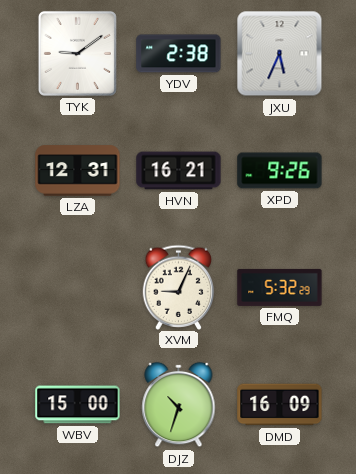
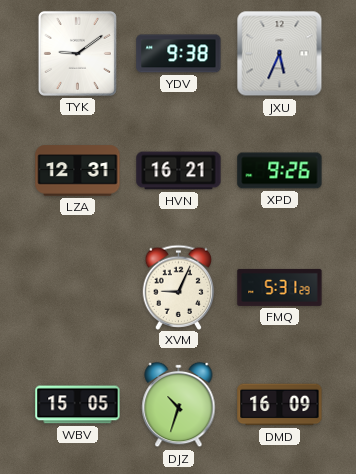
YDV: 2:38 -> 9:38
FMQ: 5:32 -> 5:31
WBV: 15:00 -> 15:05
